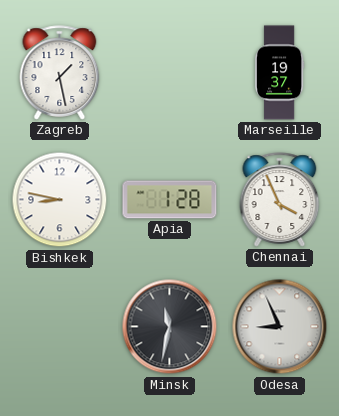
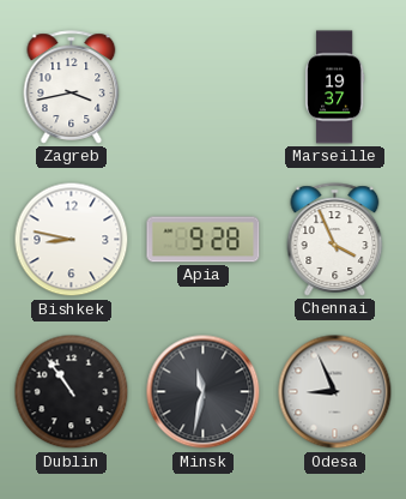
Zagreb: 1:28 -> 3:43
Apia: 1:28 -> 9:28
Dublin: none -> 10:54
